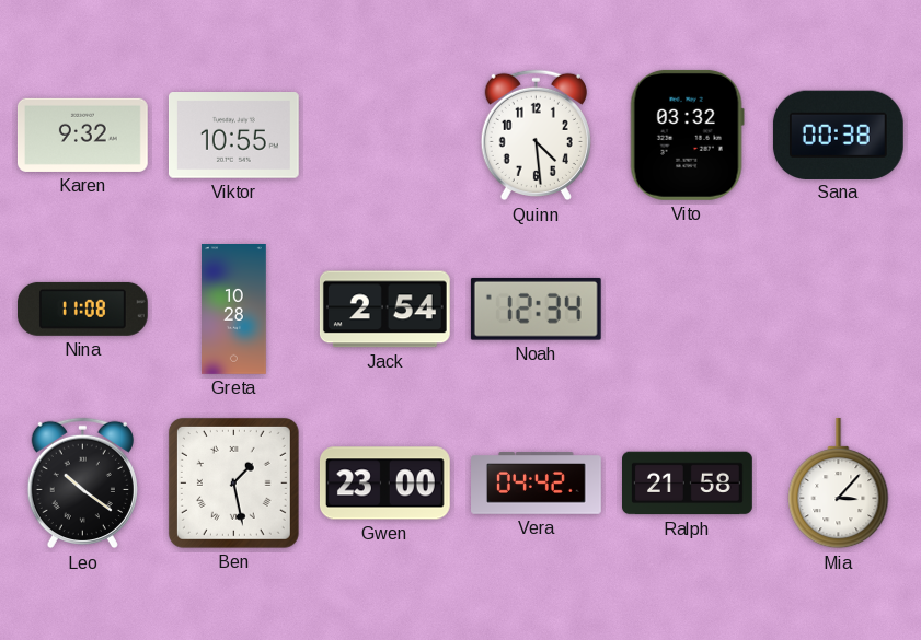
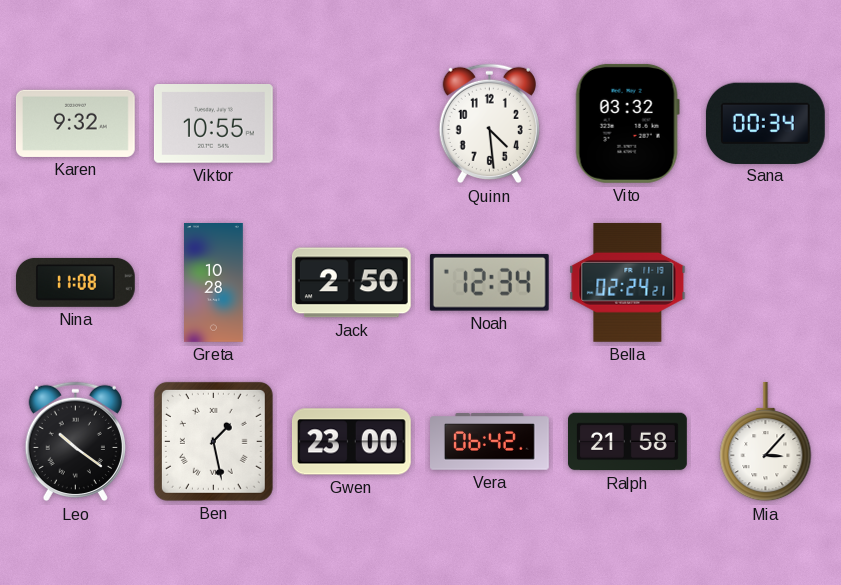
Sana: 00:38 -> 00:34
Jack: 2:54 -> 2:50
Bella: none -> 02:24
Vera: 04:42 -> 06:42
